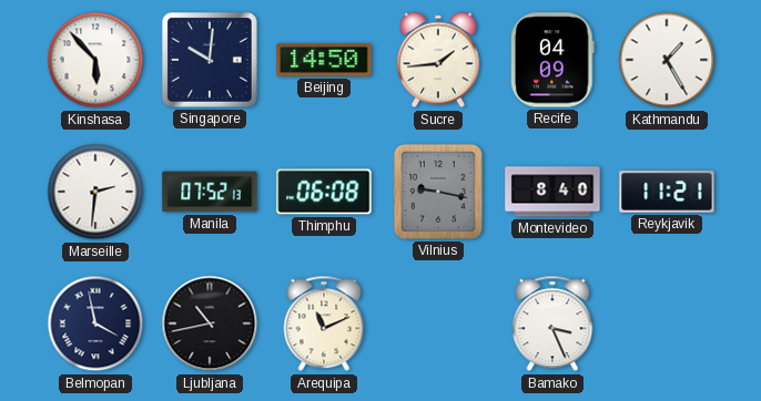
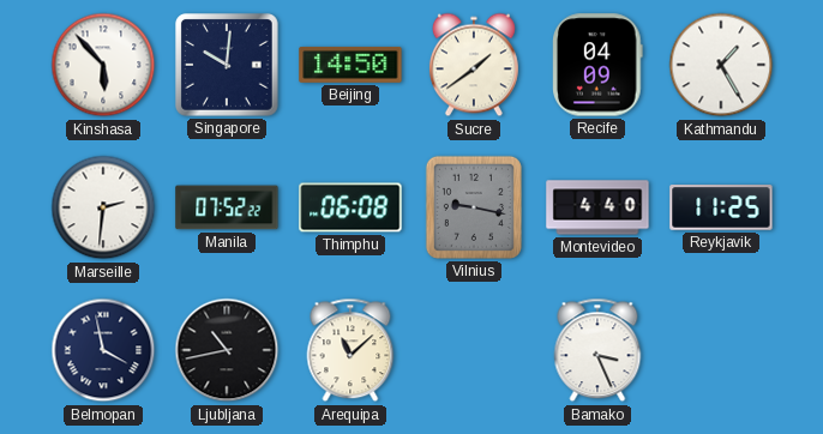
Sucre: 1:44 -> 1:39
Manila: 07:52:13 -> 07:52:22
Montevideo: 8:40 -> 4:40
Reykjavik: 11:21 -> 11:25
Arequipa: 11:11 -> 11:08
